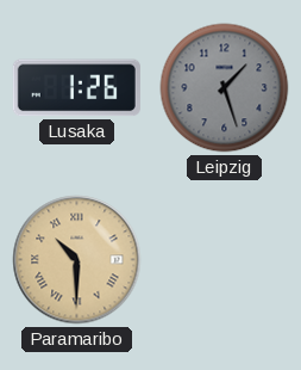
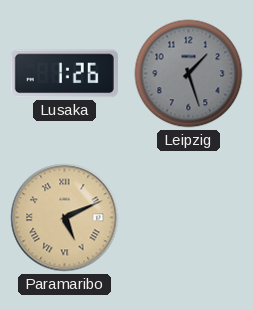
Paramaribo: 10:30 -> 5:11
